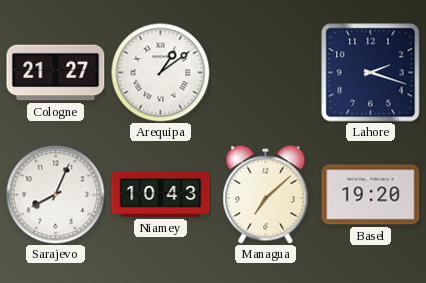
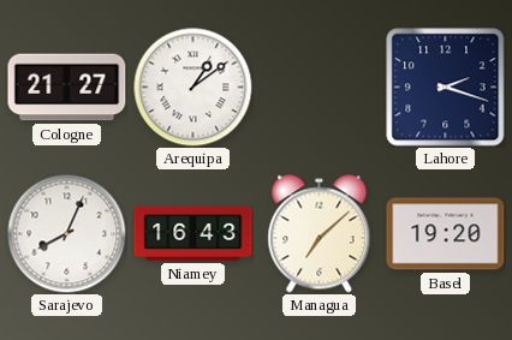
Niamey: 10:43 -> 16:43
